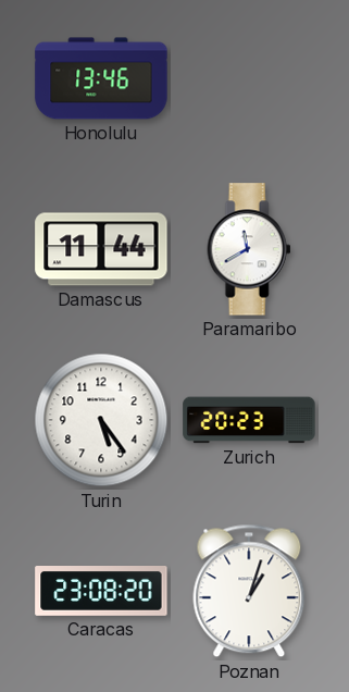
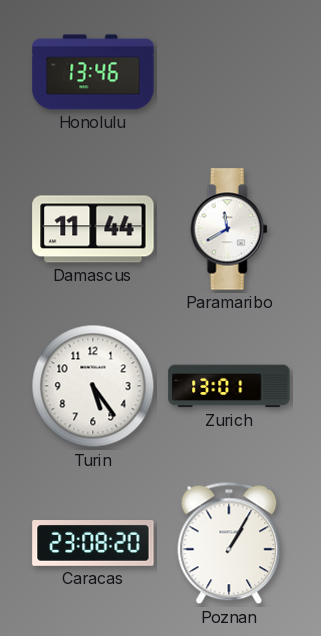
Zurich: 20:23 -> 13:01
Poznan: 1:03 -> 1:05
